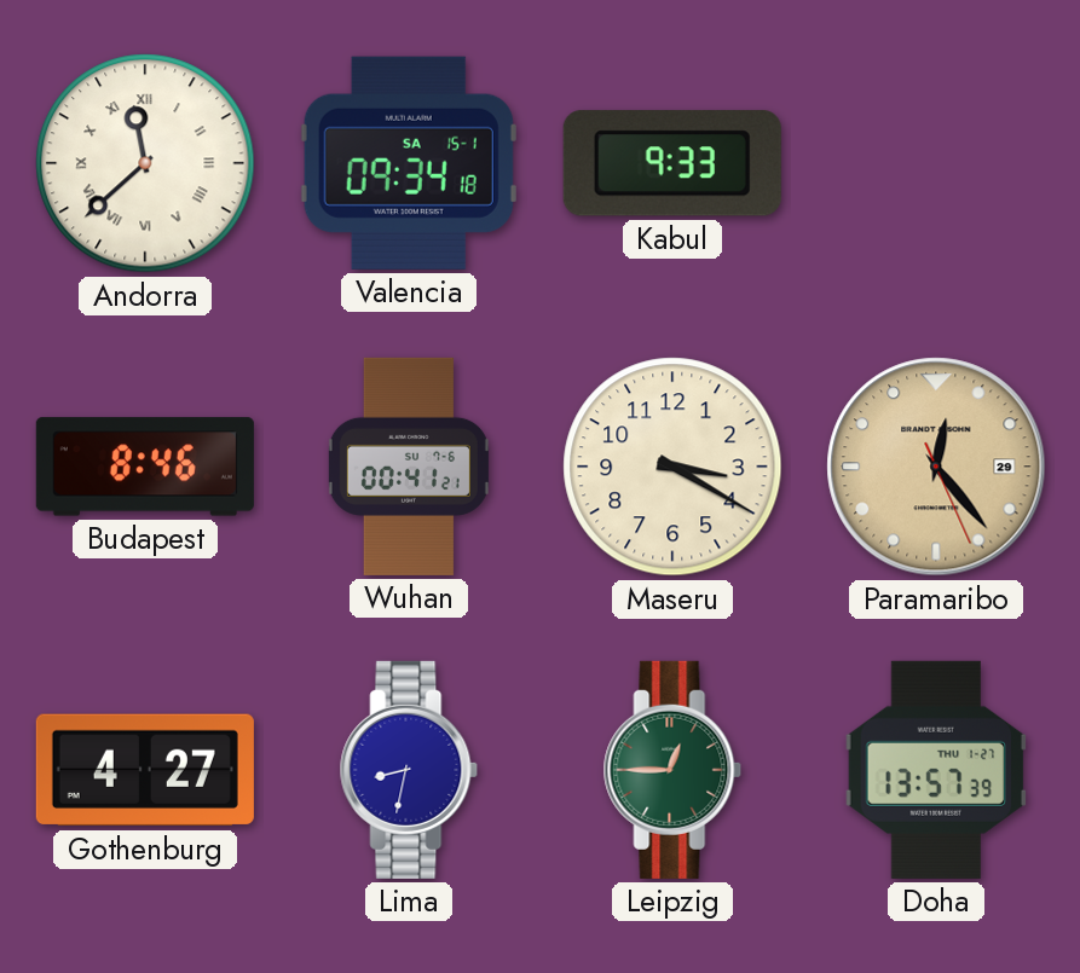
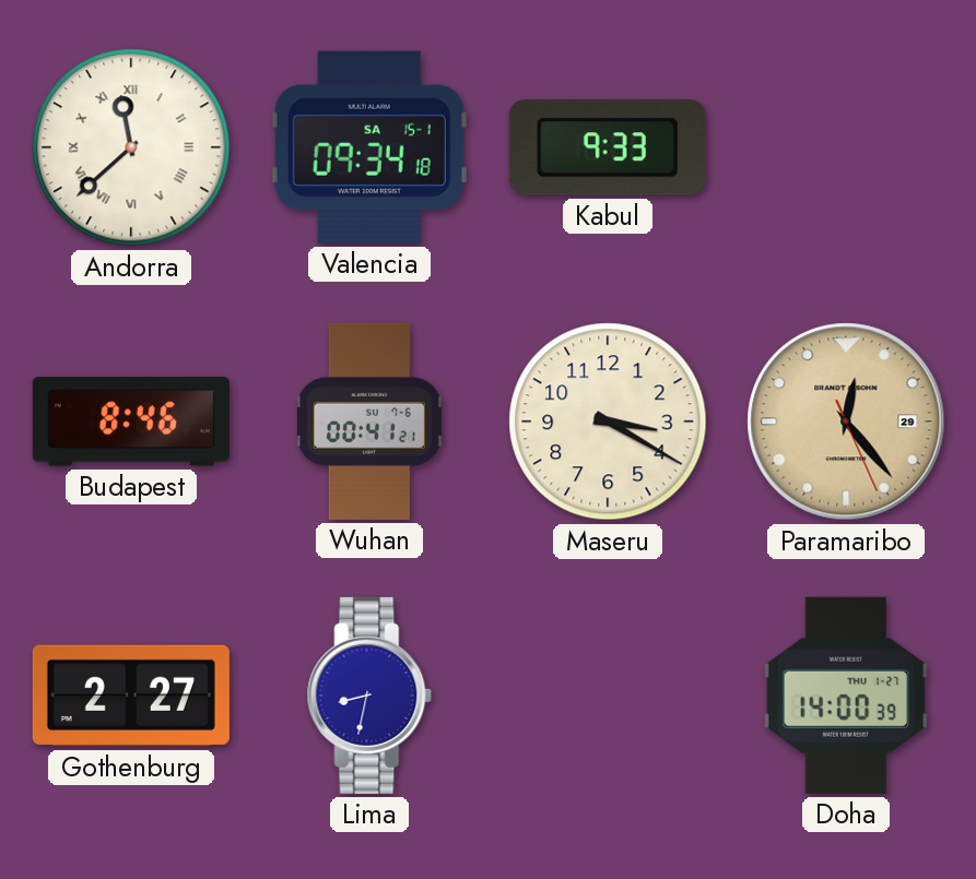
Gothenburg: 4:27 -> 2:27
Leipzig: 12:45 -> none
Doha: 13:57 -> 14:00
